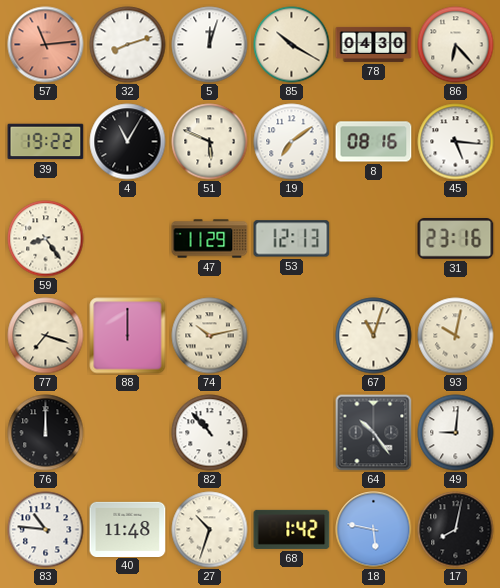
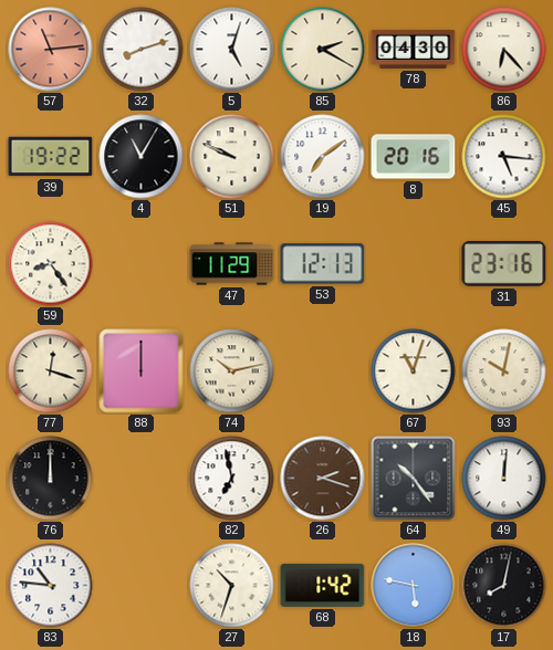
5: 12:03 -> 5:03
85: 10:20 -> 2:20
51: 5:49 -> 9:49
8: 08:16 -> 20:16
77: 7:18 -> 12:18
82: 10:53 -> 6:58
26: none -> 2:18
49: 9:01 -> 12:01
40: 11:48 -> none
